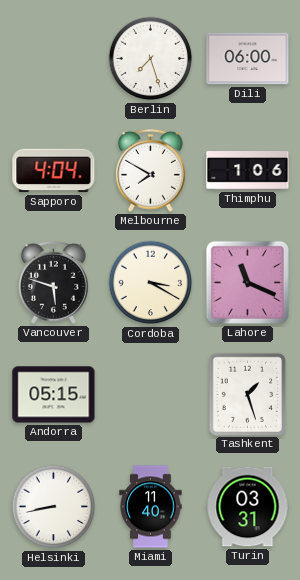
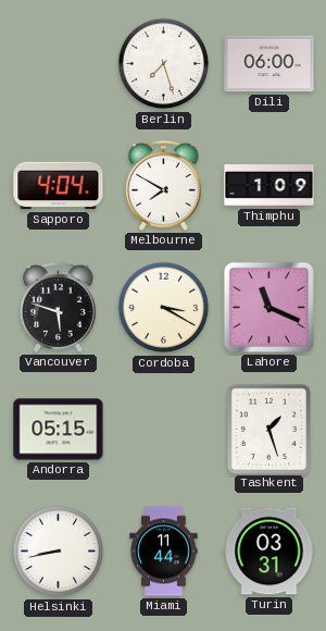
Thimphu: 1:06 -> 1:09
Miami: 11:40 -> 11:44
